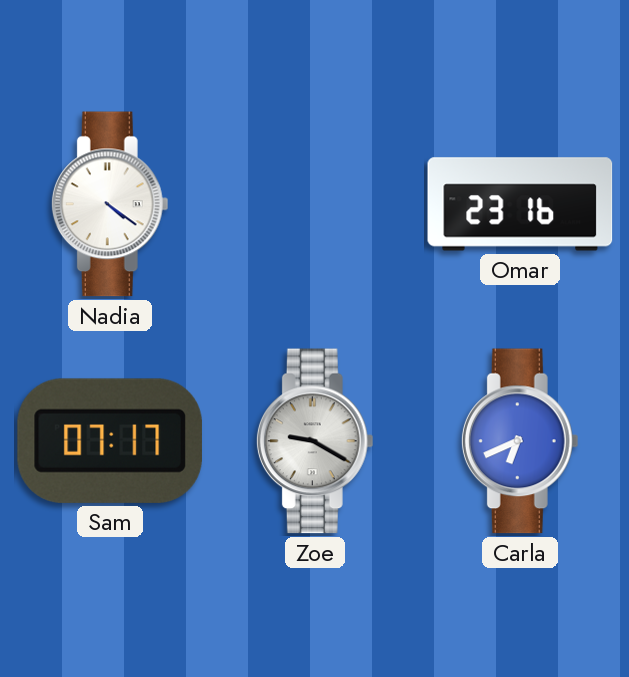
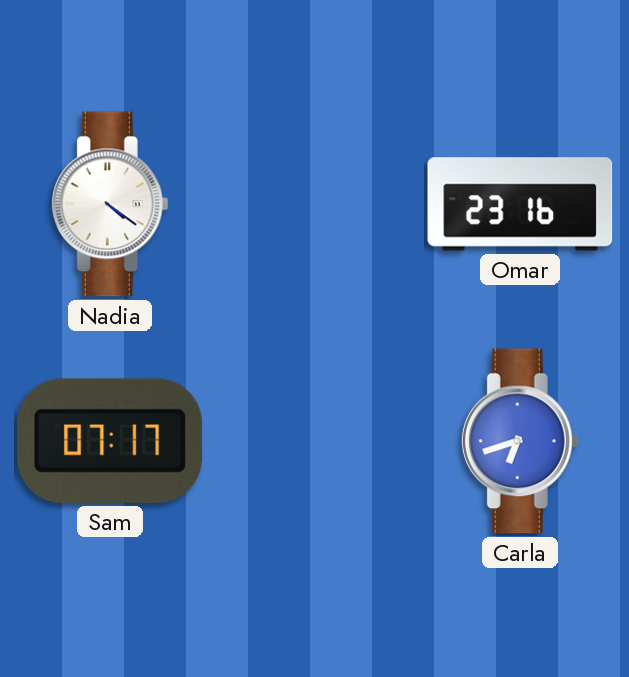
Zoe: 9:20 -> none
Carla: 6:41 -> 6:42
